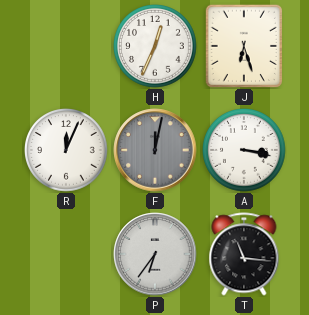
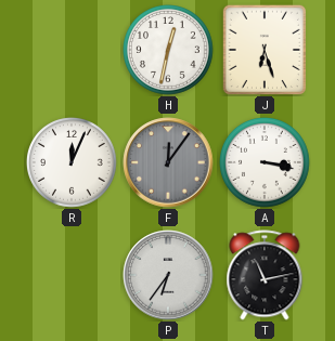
H: 12:34 -> 12:32
F: 12:02 -> 12:06
T: 11:16 -> 11:13
